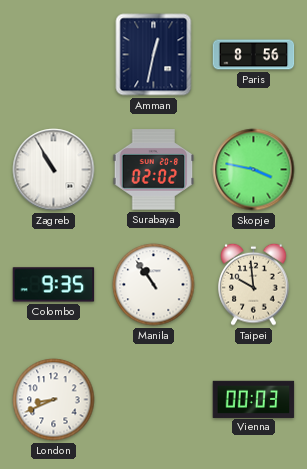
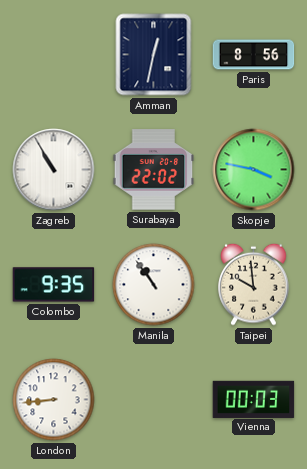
Surabaya: 02:02 -> 22:02
London: 8:41 -> 8:44
